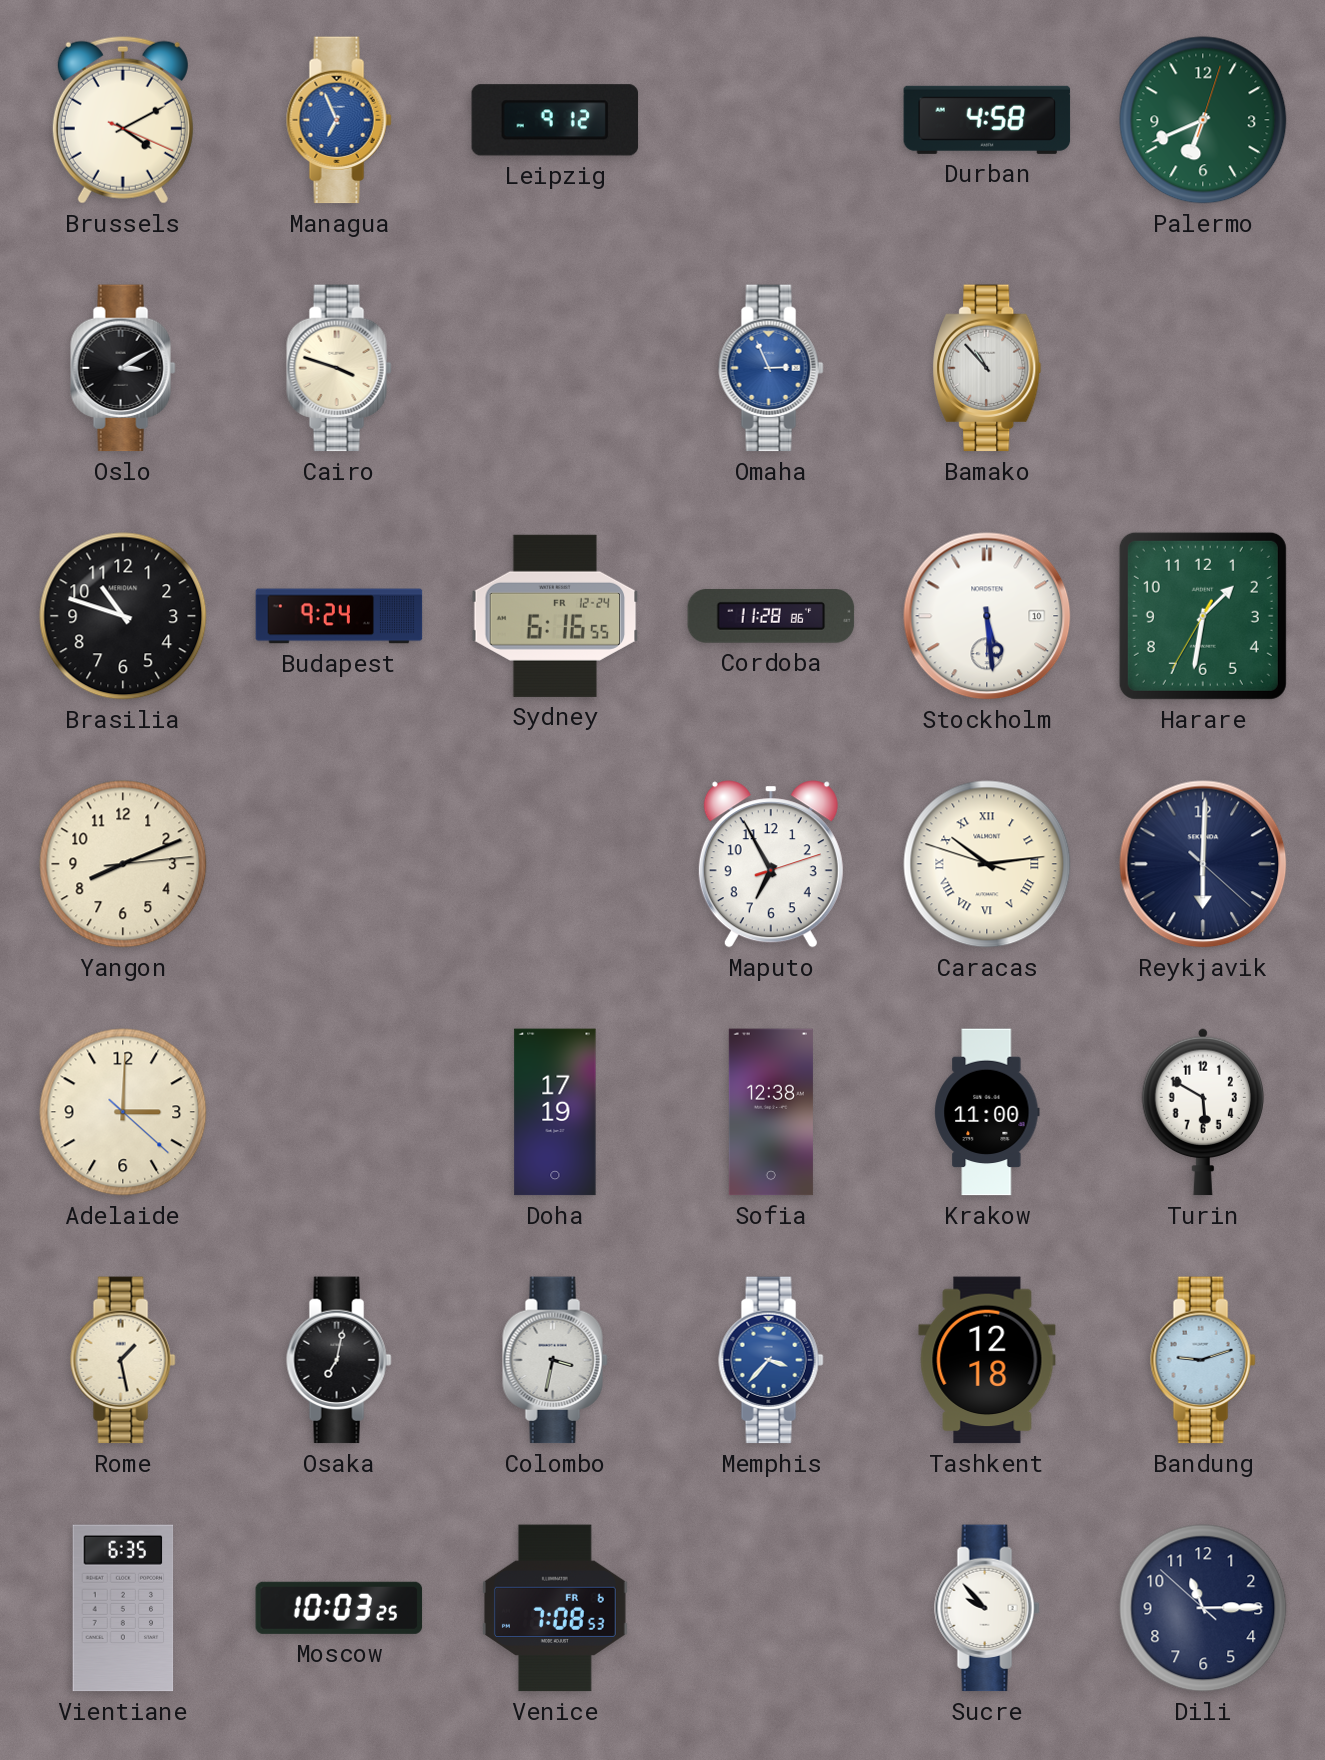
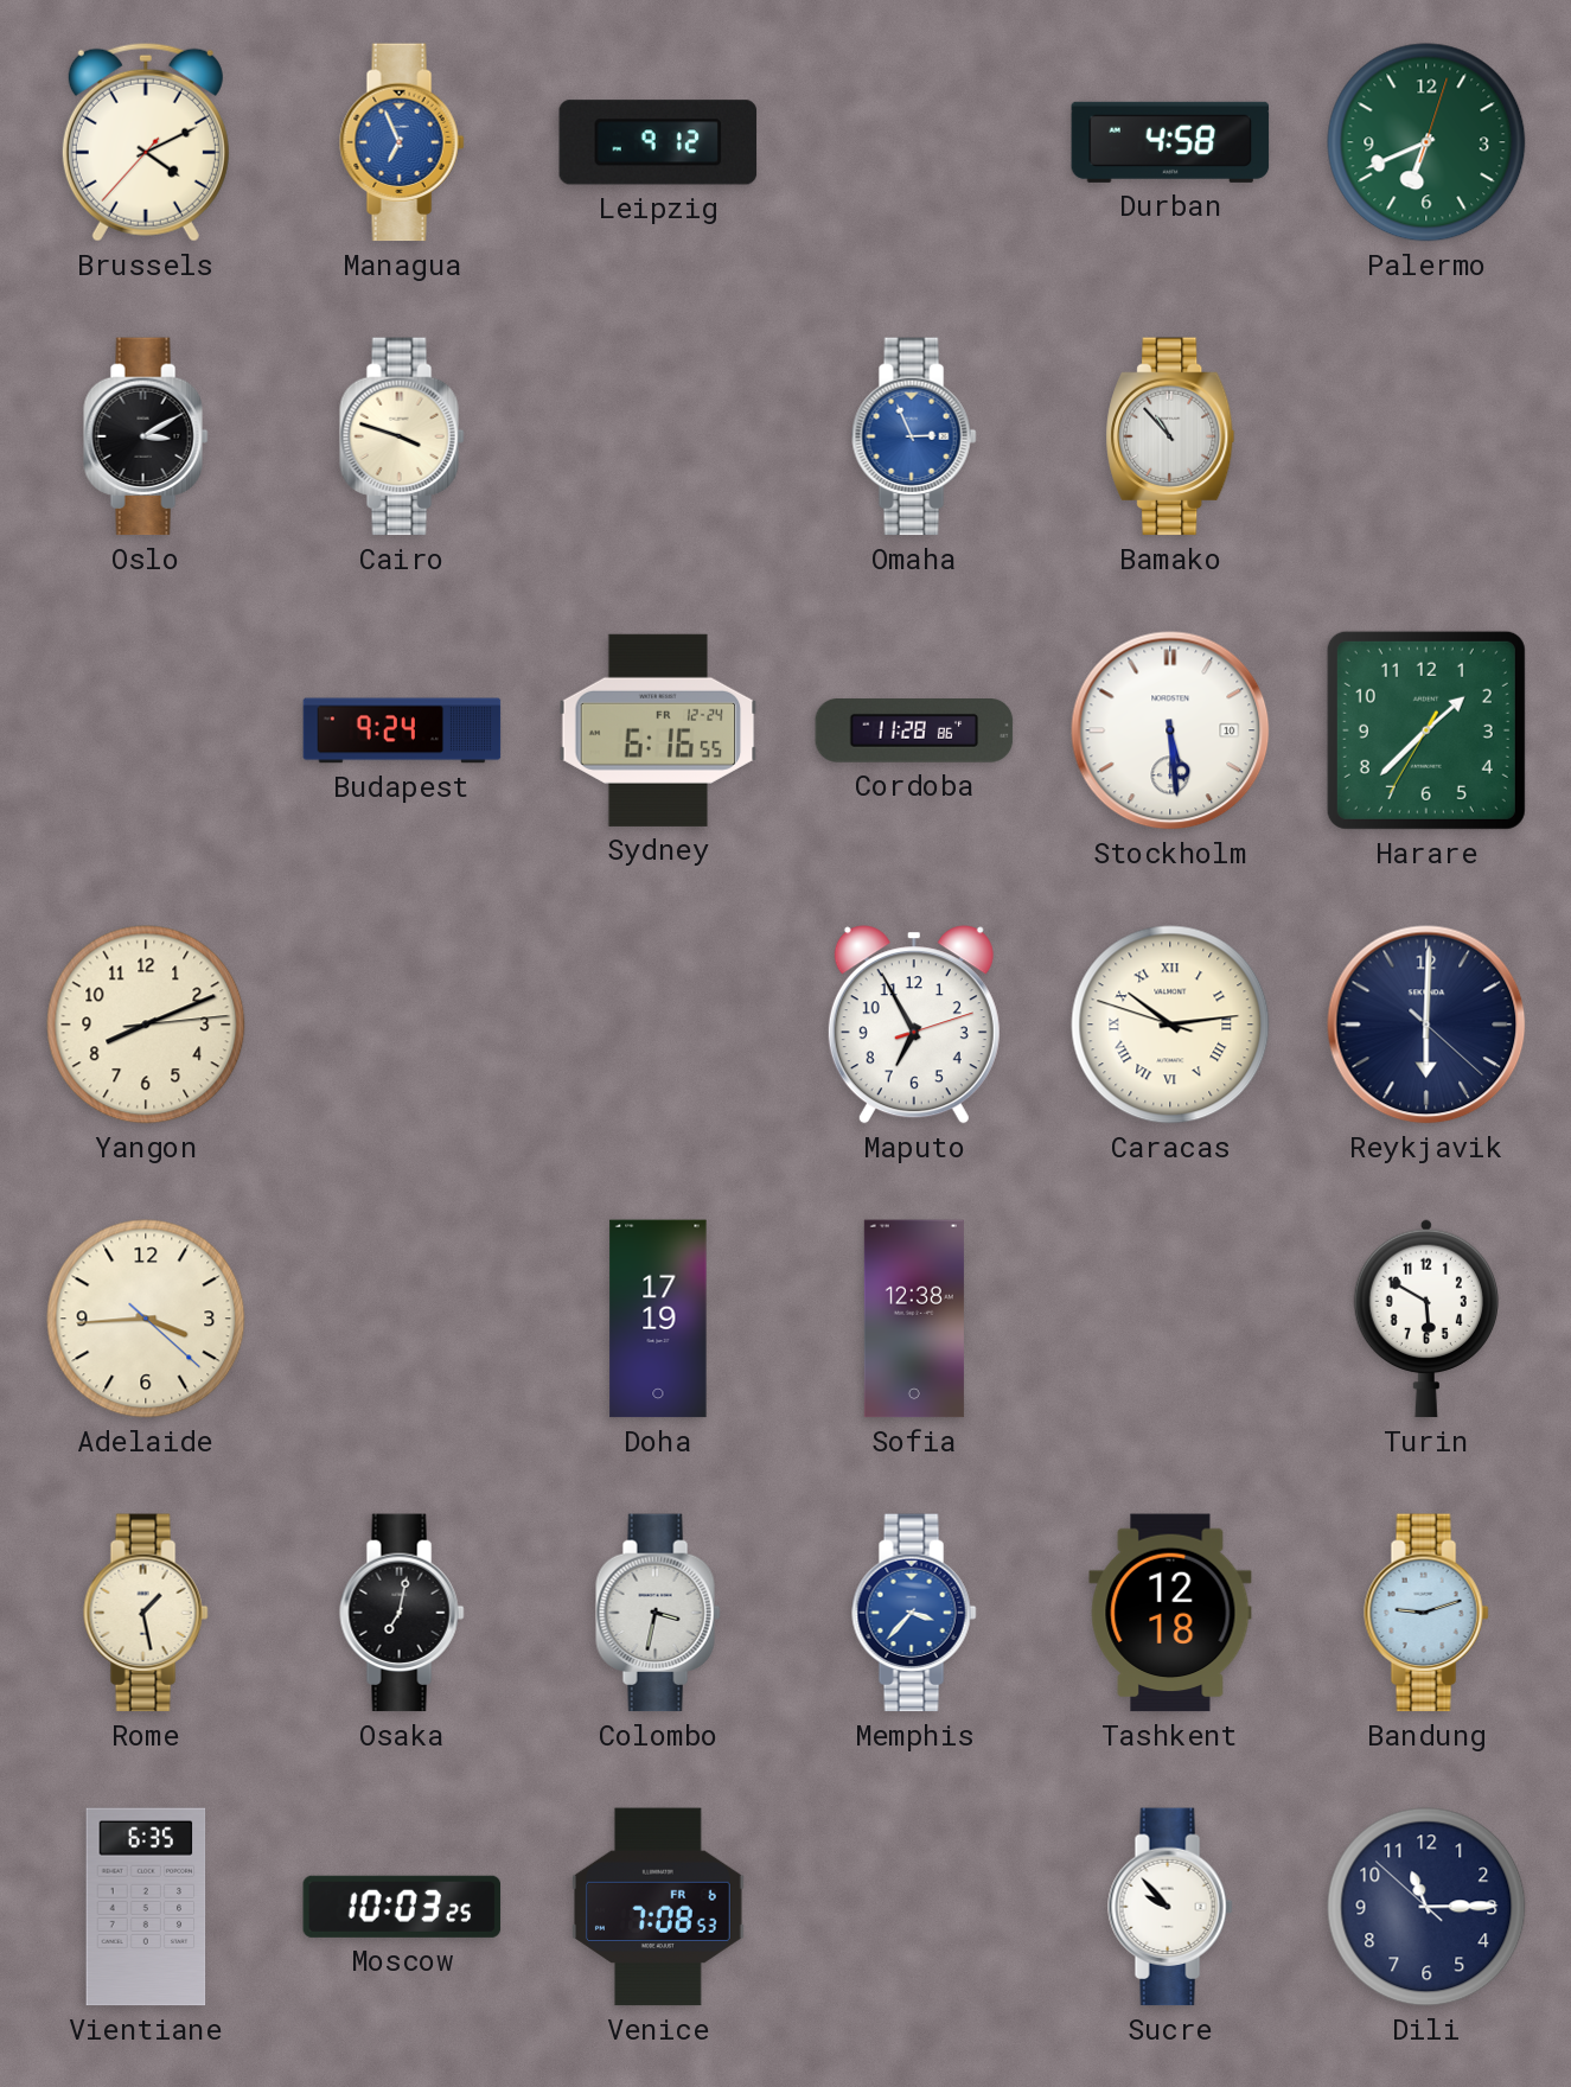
Brussels: 4:10:19 -> 4:10:37
Brasilia: 10:48 -> none
Harare: 1:31 -> 1:37
Adelaide: 3:00 -> 3:44
Krakow: 11:00 -> none
